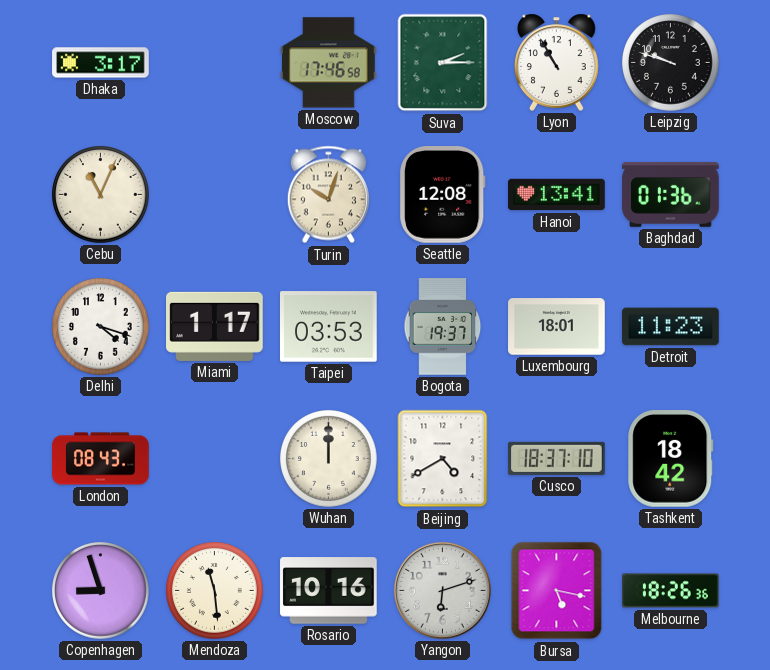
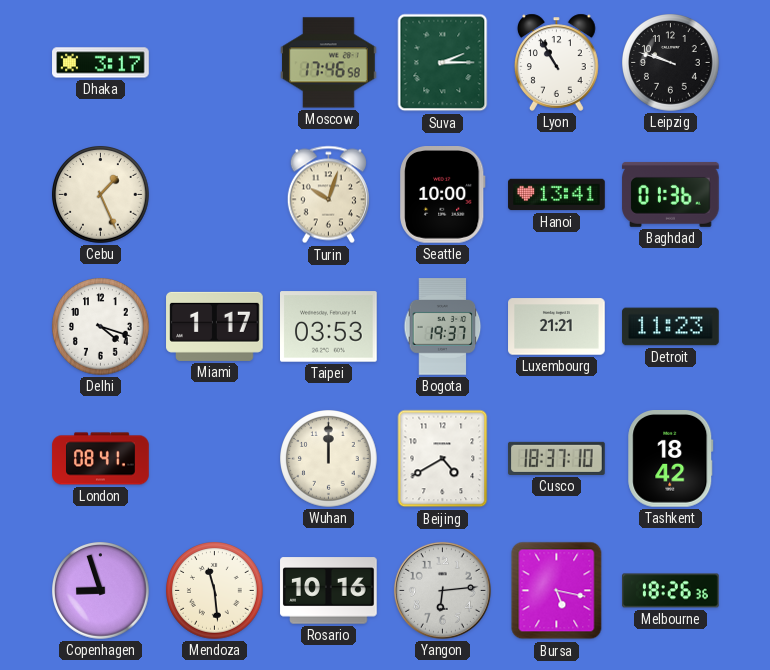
Cebu: 11:04 -> 1:26
Seattle: 12:08 -> 10:00
Luxembourg: 18:01 -> 21:21
London: 08:43 -> 08:41
Yangon: 6:12 -> 6:14
